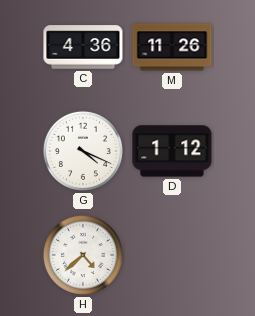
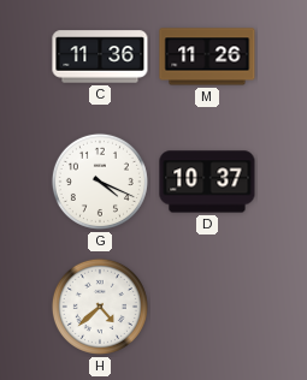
C: 4:36 -> 11:36
D: 1:12 -> 10:37
